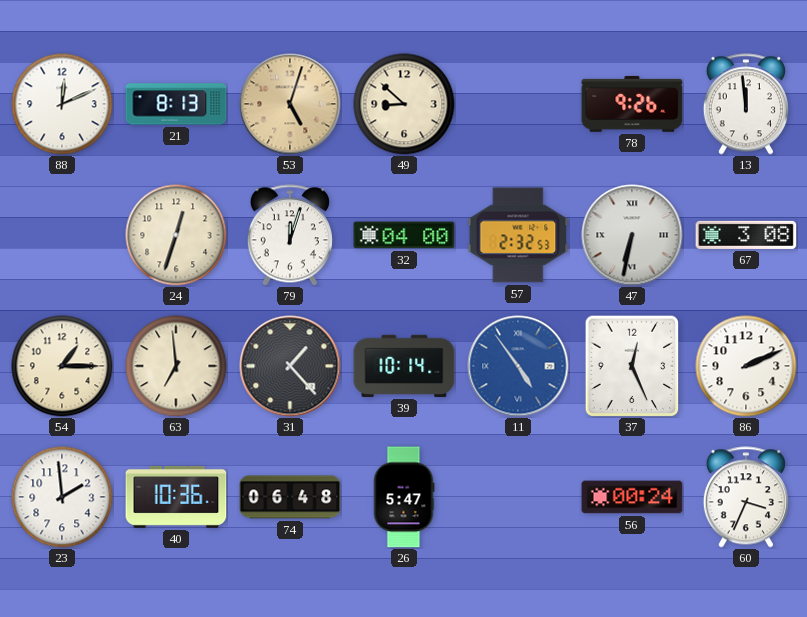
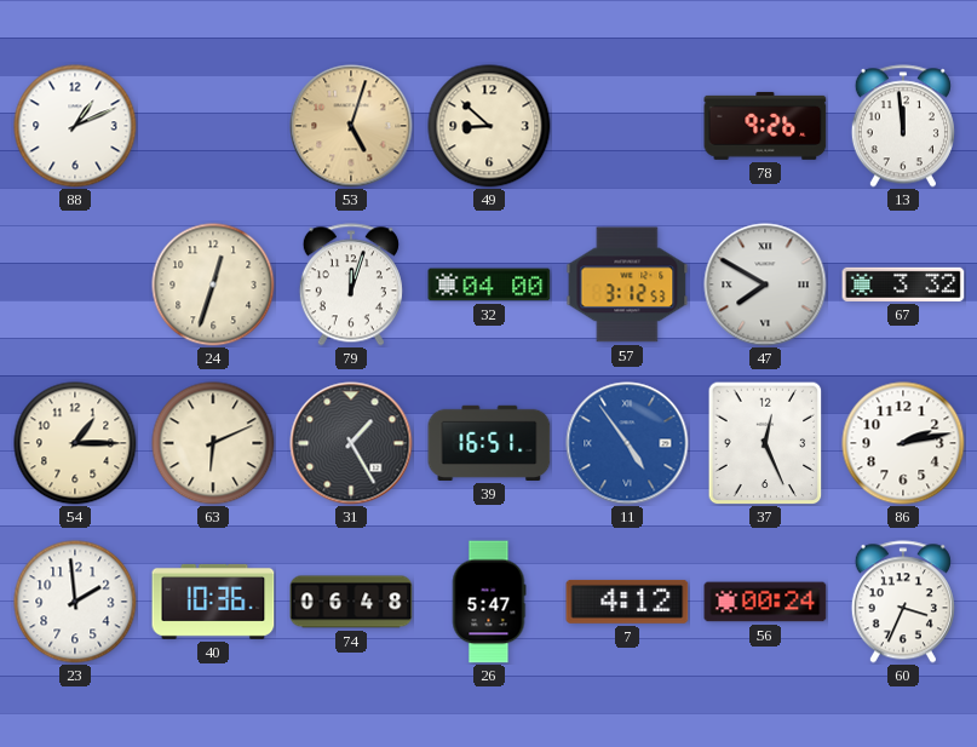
88: 12:11 -> 1:11
21: 8:13 -> none
57: 2:32 -> 3:12
47: 6:32 -> 7:50
67: 3:08 -> 3:32
63: 6:59 -> 6:11
31: 1:23 -> 1:25
39: 10:14 -> 16:51
86: 2:11 -> 2:13
7: none -> 4:12
